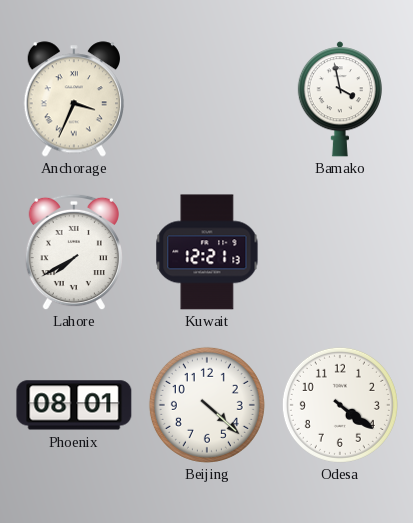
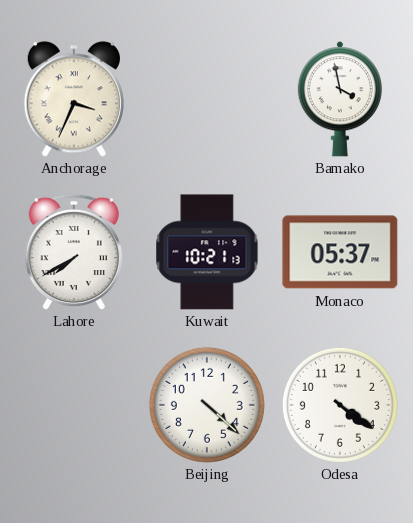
Kuwait: 12:21 -> 10:21
Monaco: none -> 05:37
Phoenix: 08:01 -> none
